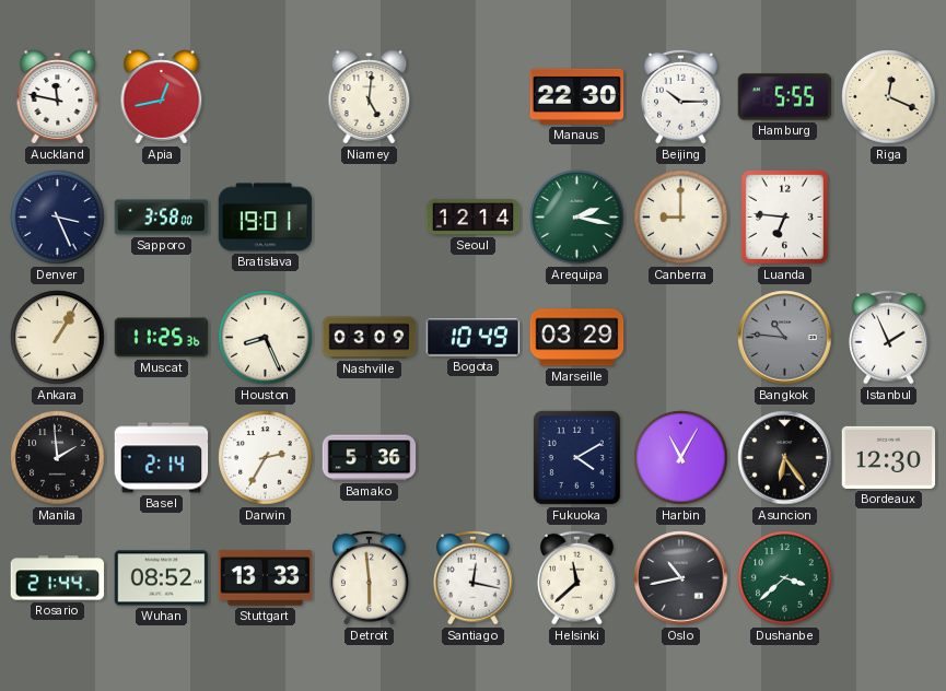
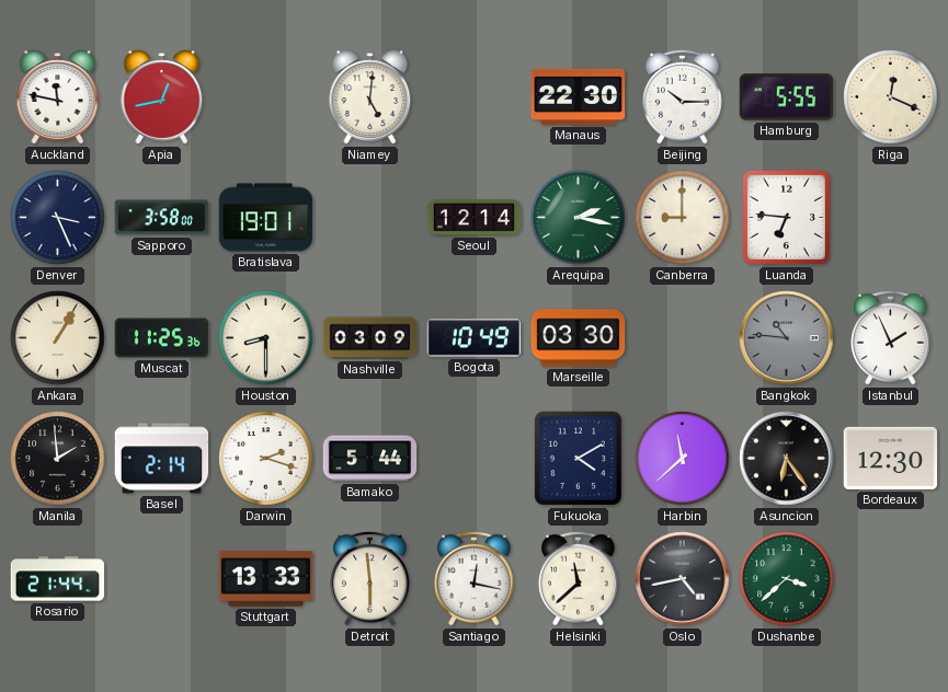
Houston: 8:26 -> 8:30
Marseille: 03:29 -> 03:30
Darwin: 2:35 -> 2:18
Bamako: 5:36 -> 5:44
Harbin: 11:05 -> 11:38
Wuhan: 08:52 -> none
Oslo: 10:43 -> 4:43
